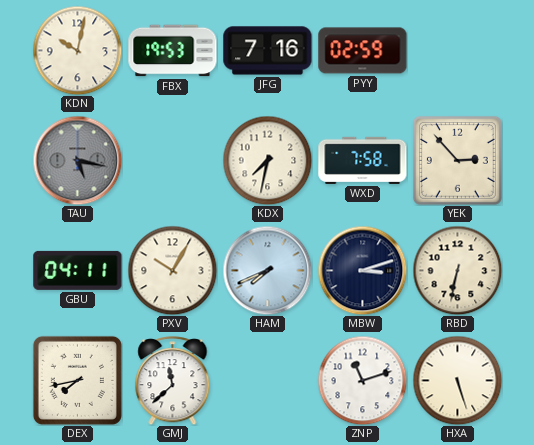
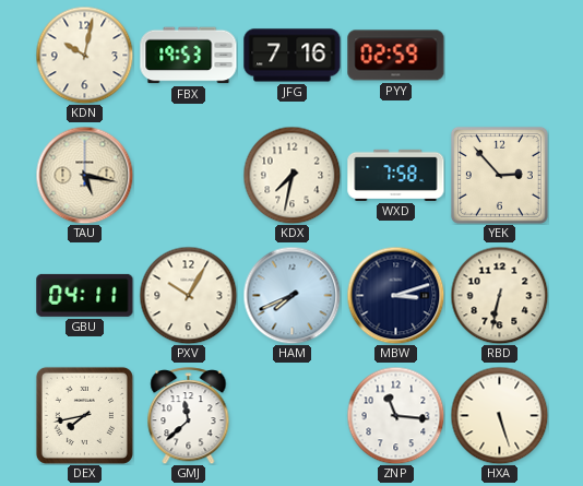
TAU dial: grey -> cream
ZNP: 11:12 -> 11:16
